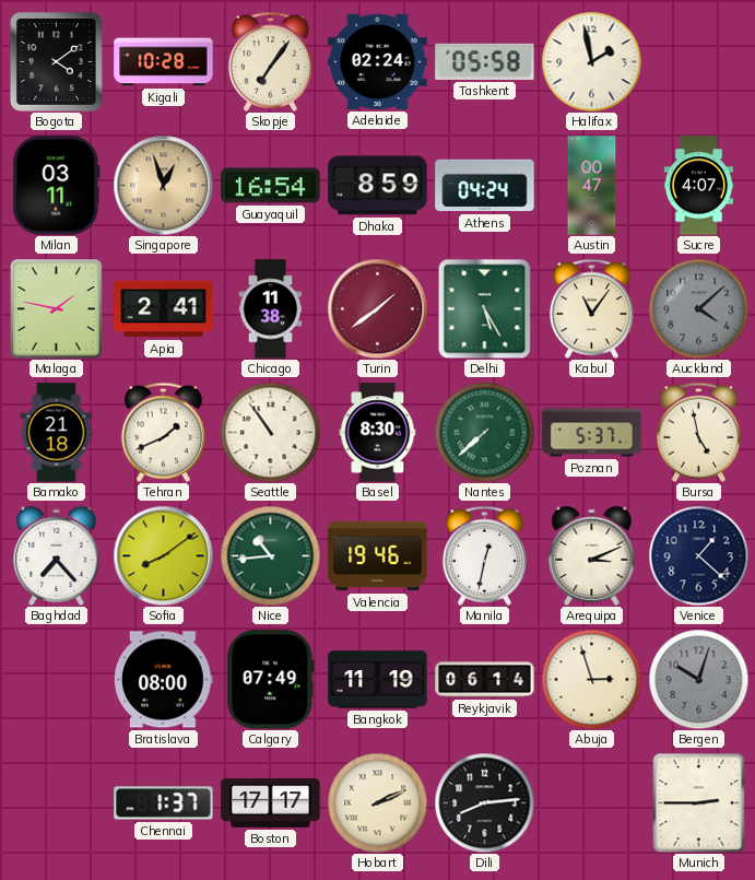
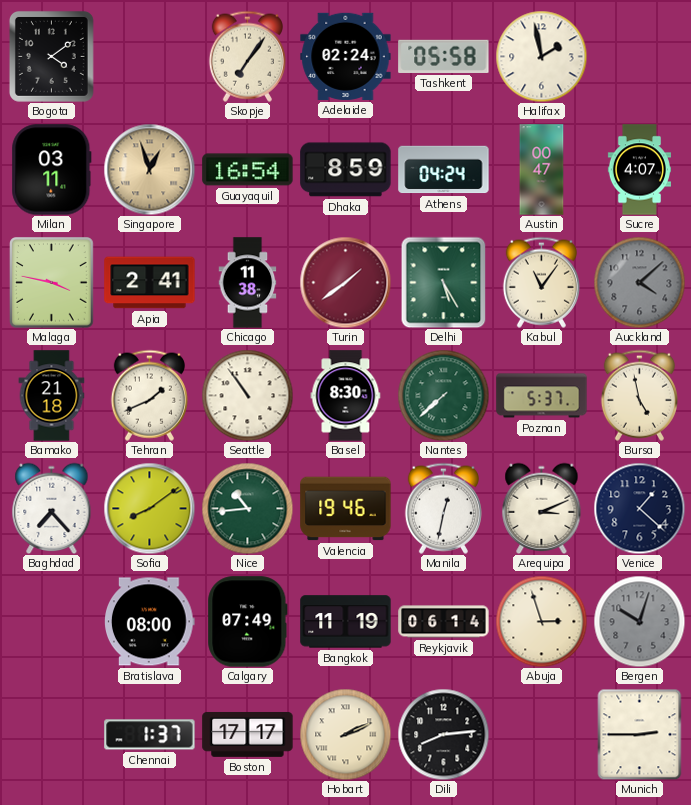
Kigali: 10:28 -> none
Malaga: 1:47 -> 3:47
